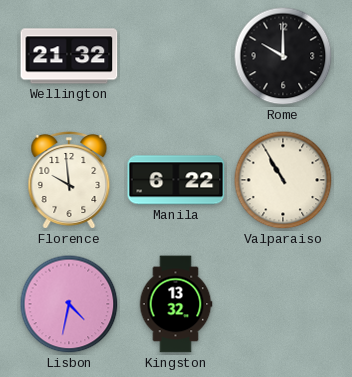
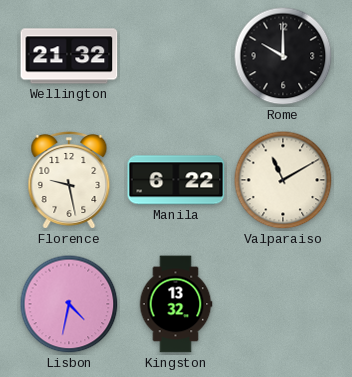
Florence: 9:59 -> 9:28
Valparaiso: 10:55 -> 11:10
